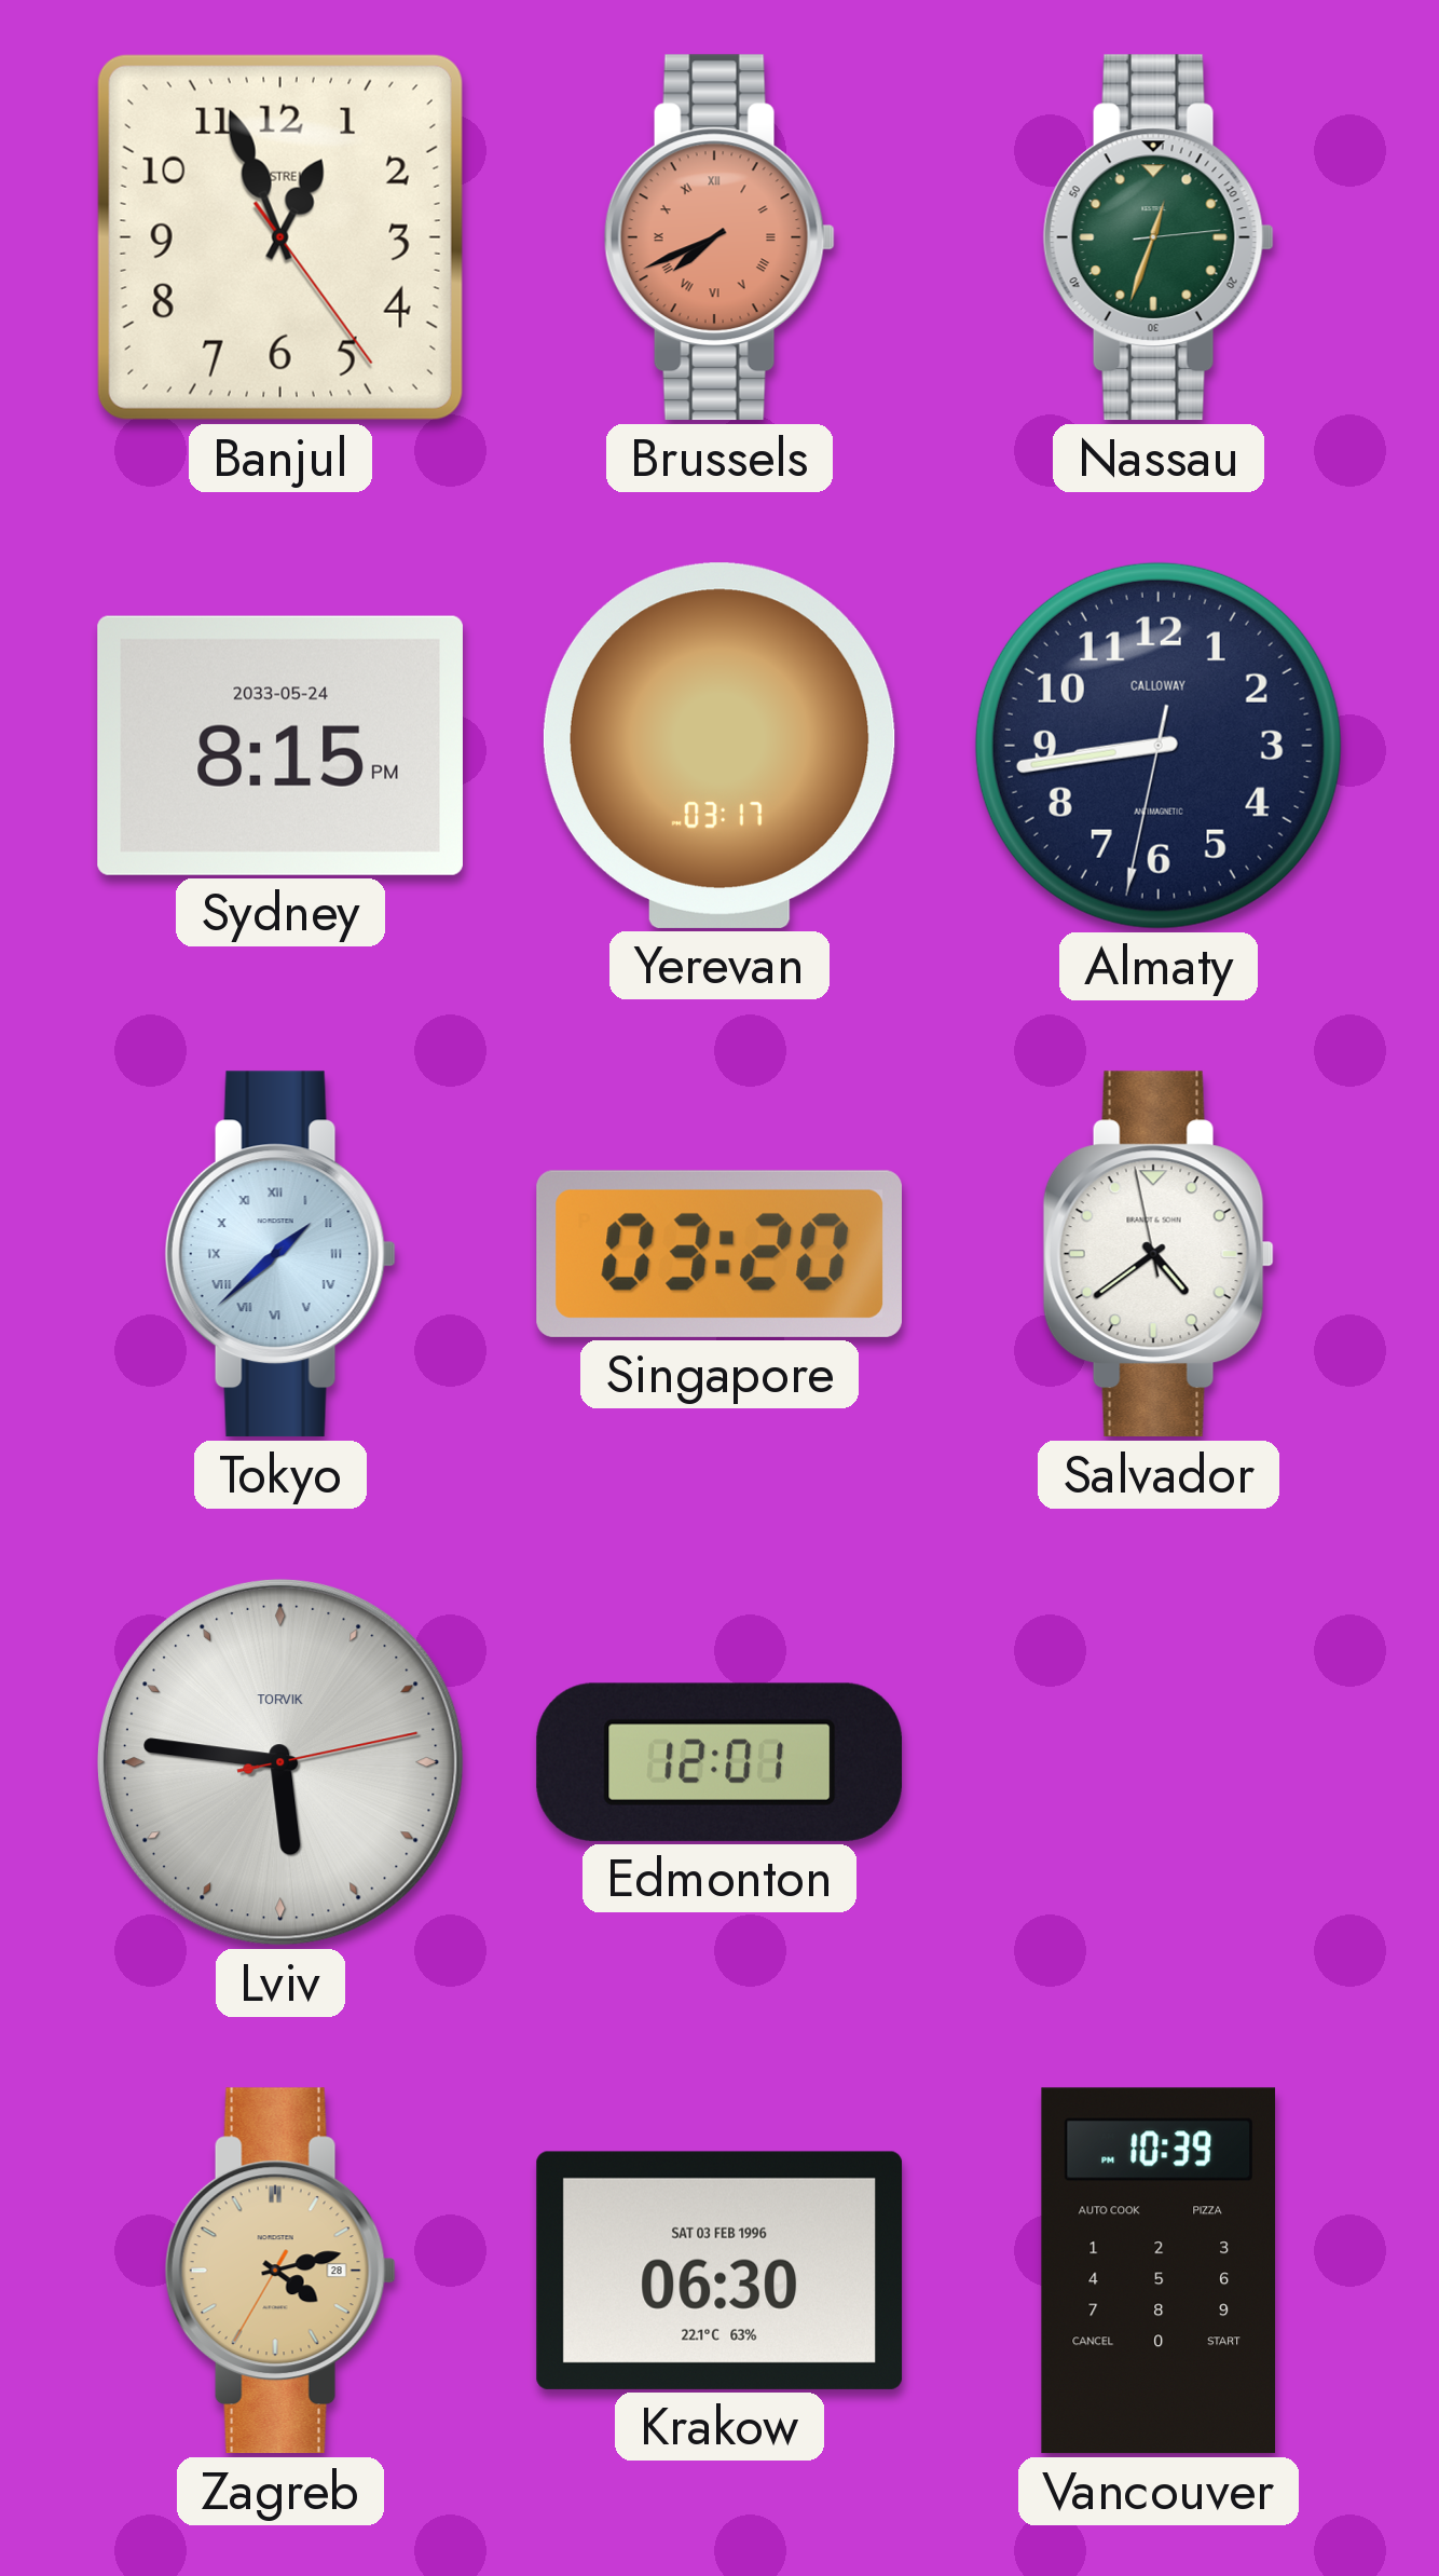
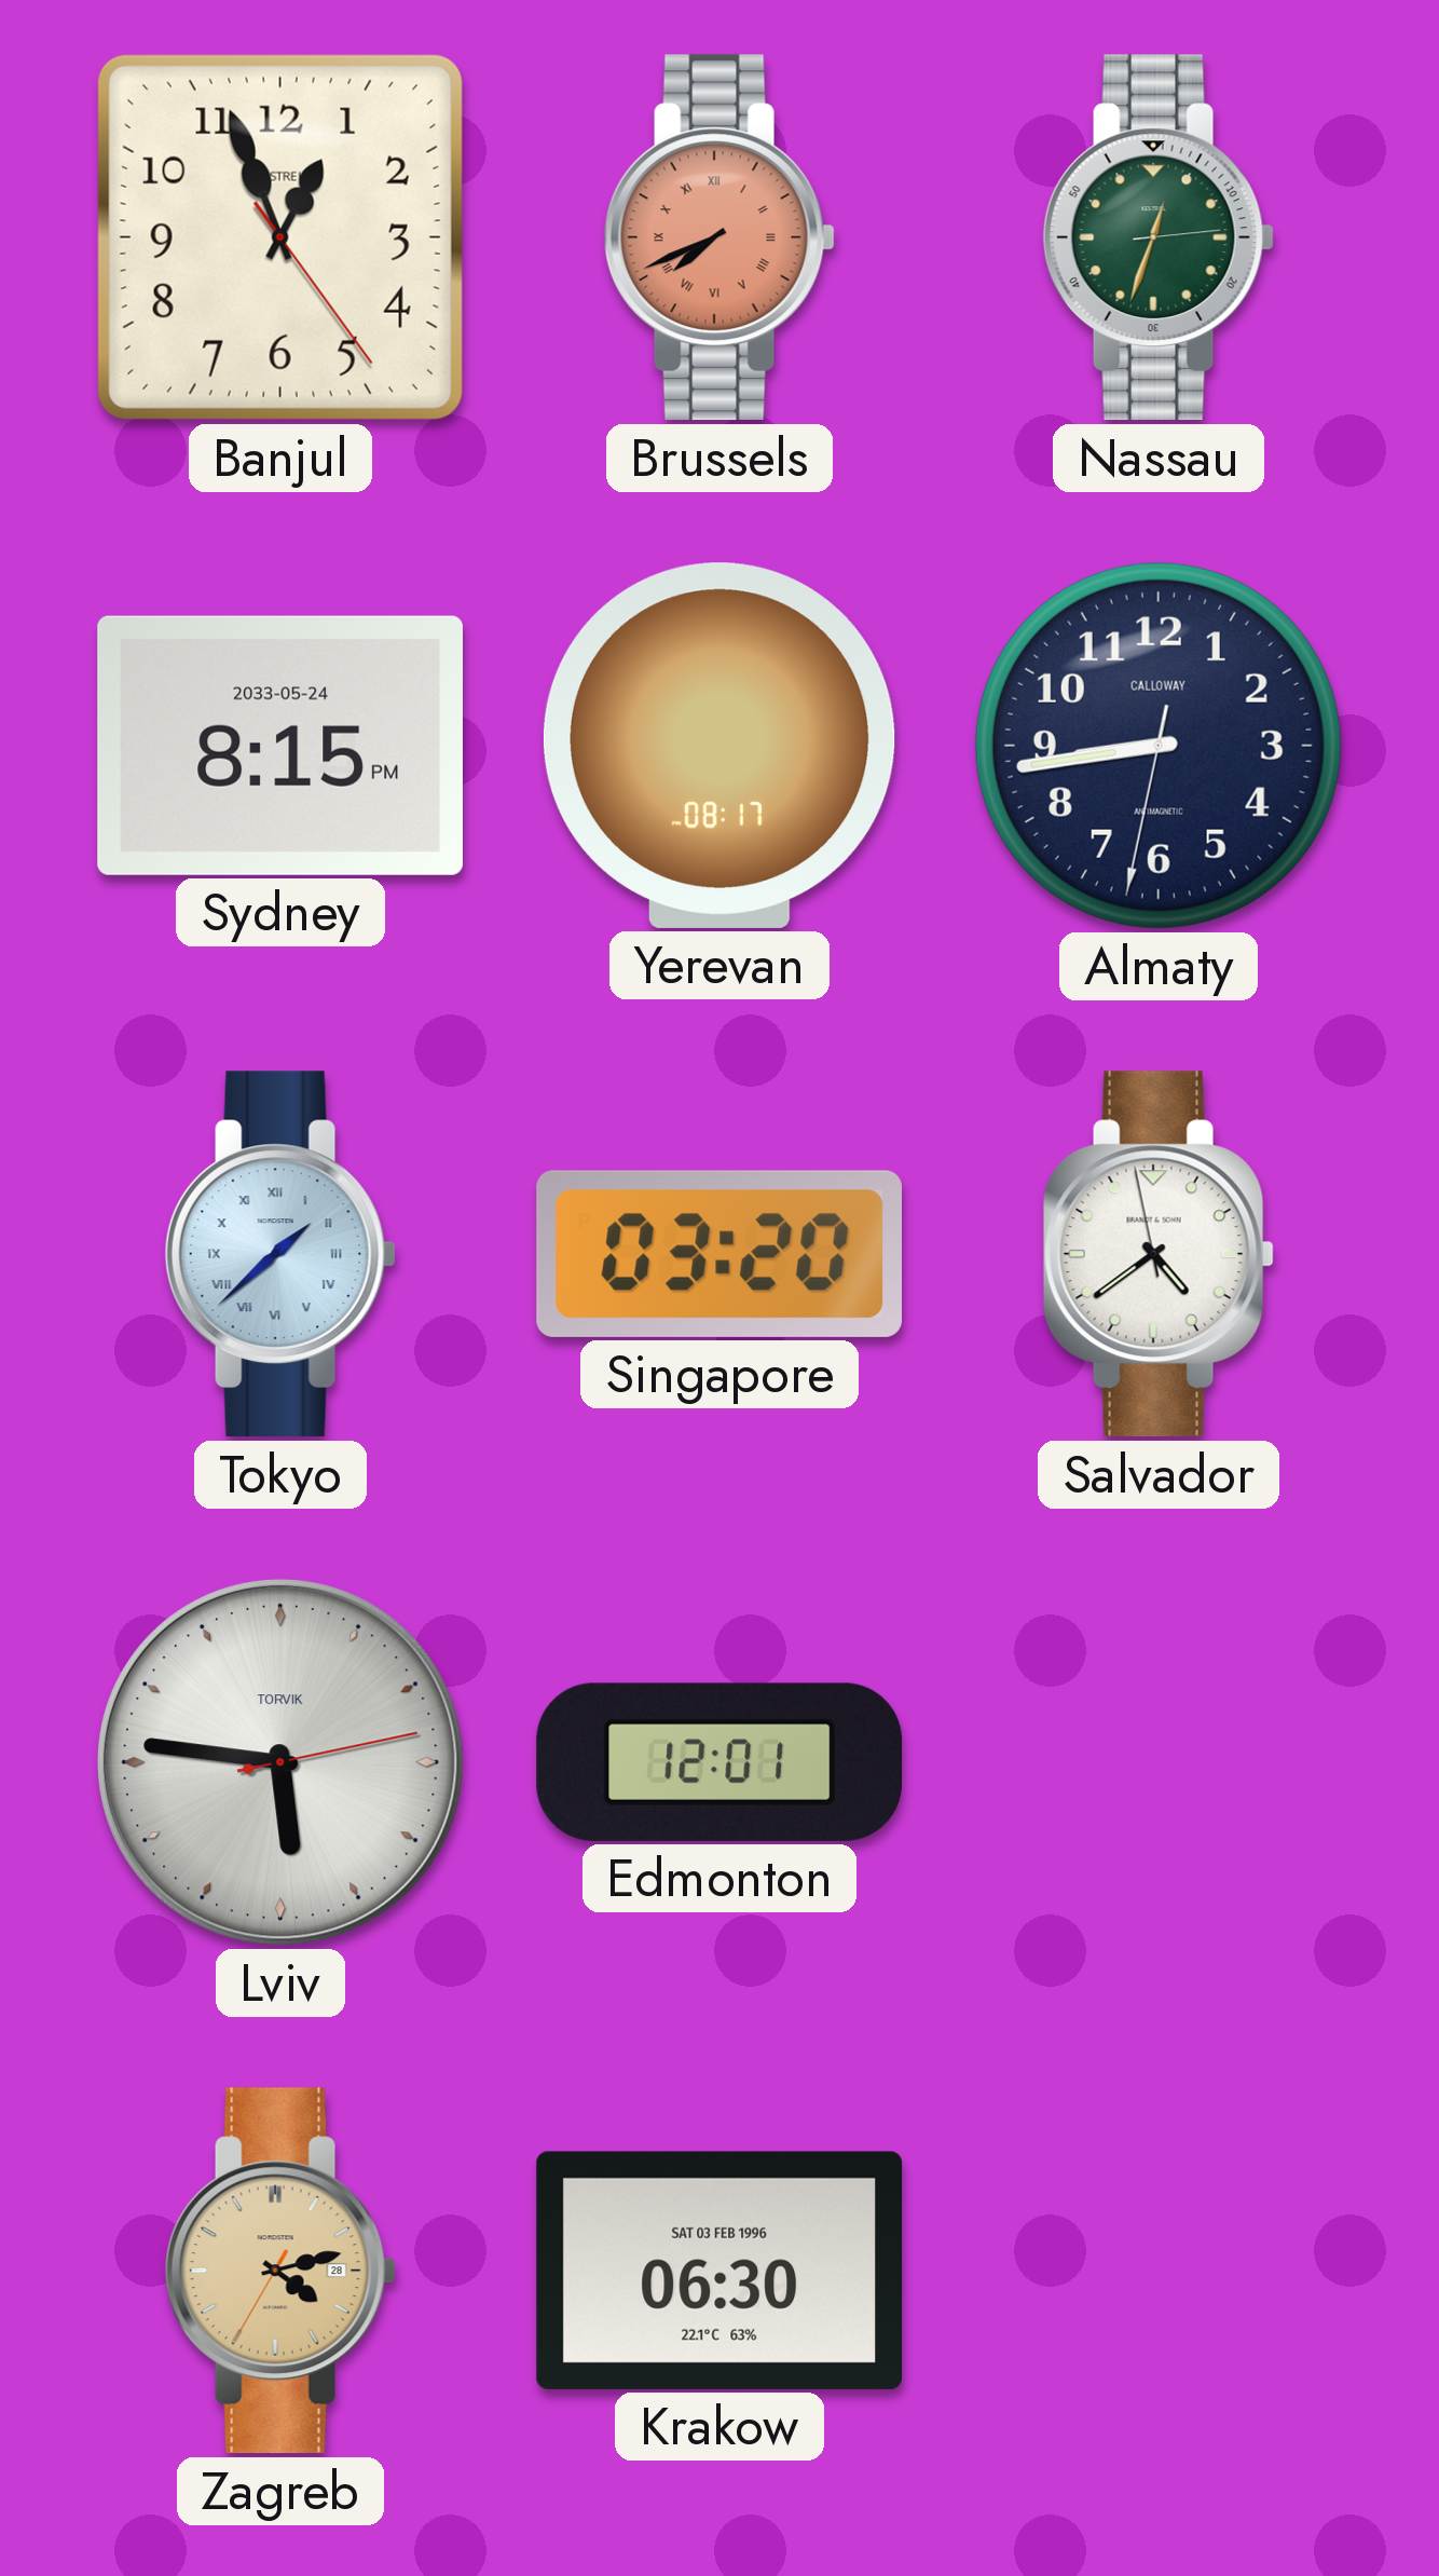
Yerevan: 03:17 -> 08:17
Vancouver: 10:39 -> none
